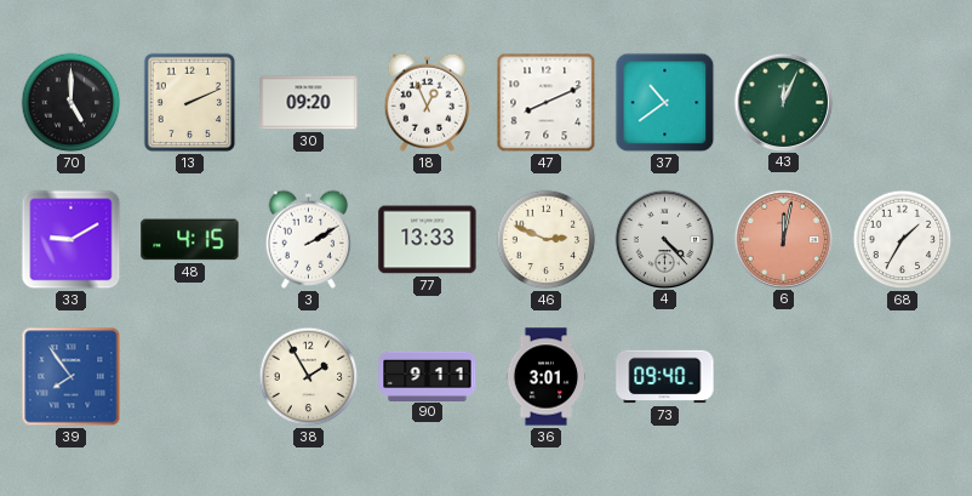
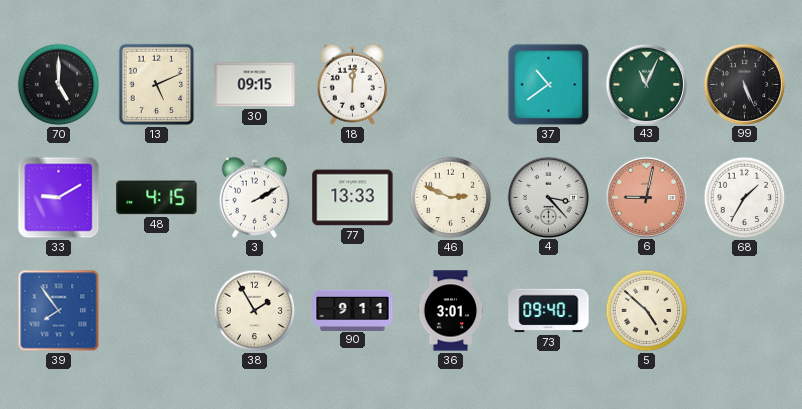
13: 2:11 -> 5:11
30: 09:20 -> 09:15
18: 12:56 -> 12:01
47: 8:11 -> none
43: 12:04 -> 11:04
99: none -> 5:26
4: 4:23 -> 3:23
6: 12:02 -> 9:02
5: none -> 4:52
